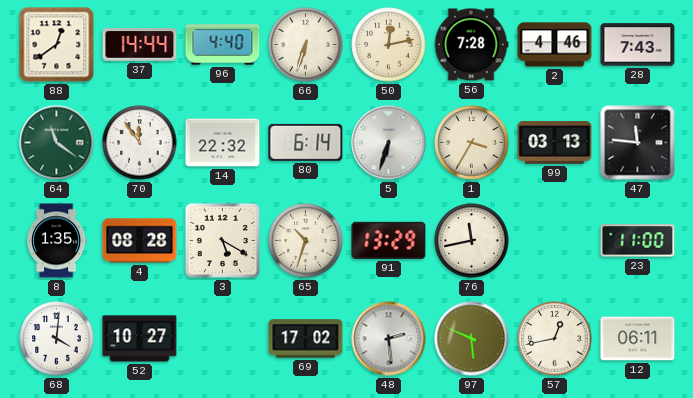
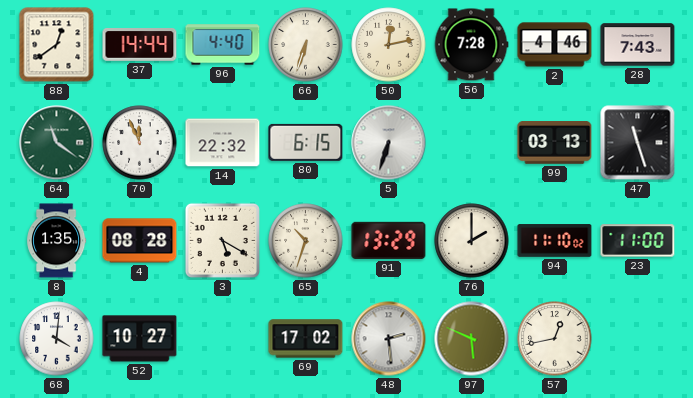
70: 11:54 -> 11:56
80: 6:14 -> 6:15
1: 3:35 -> none
47: 11:46 -> 11:27
76: 11:43 -> 2:00
94: none -> 11:10
12: 06:11 -> none
